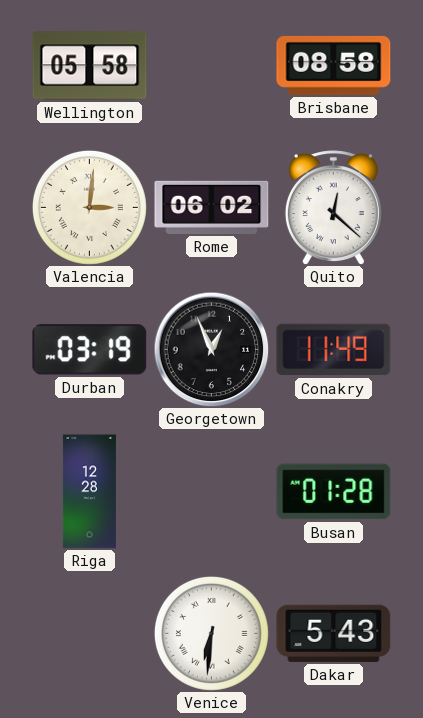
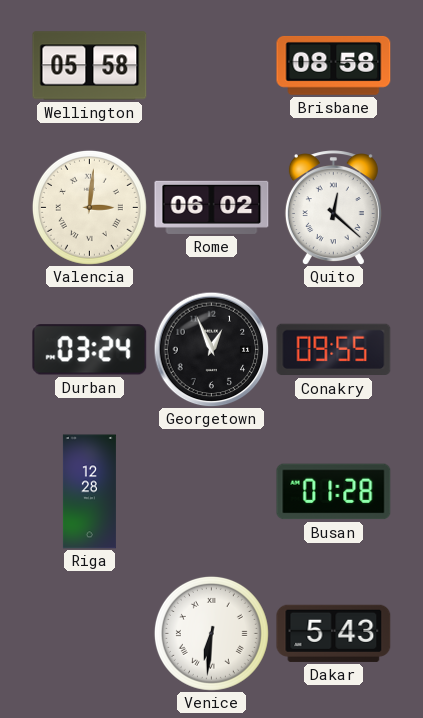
Durban: 03:19 -> 03:24
Conakry: 11:49 -> 09:55
